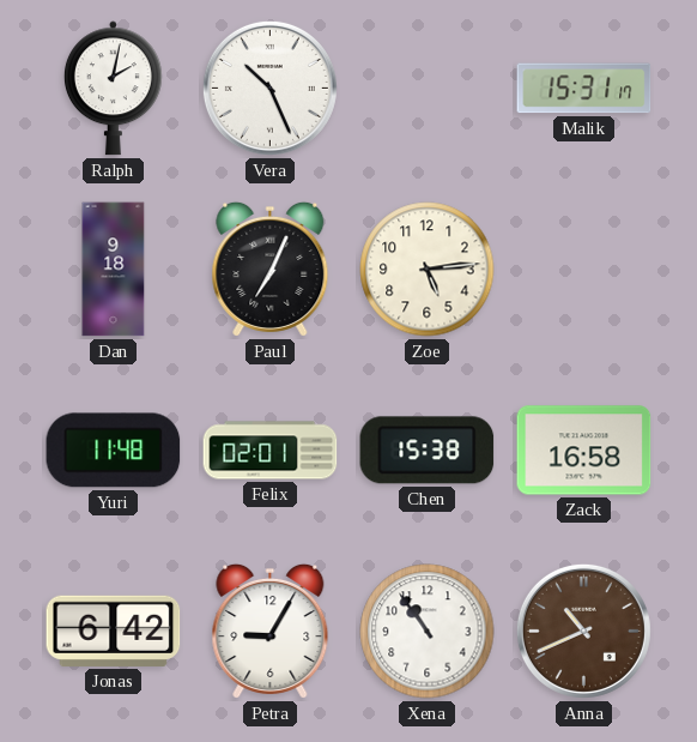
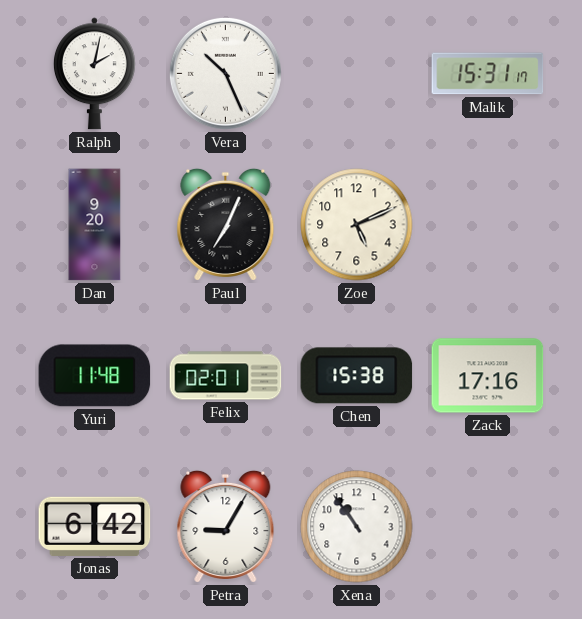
Dan: 9:18 -> 9:20
Zoe: 5:14 -> 5:11
Zack: 16:58 -> 17:16
Anna: 10:41 -> none
